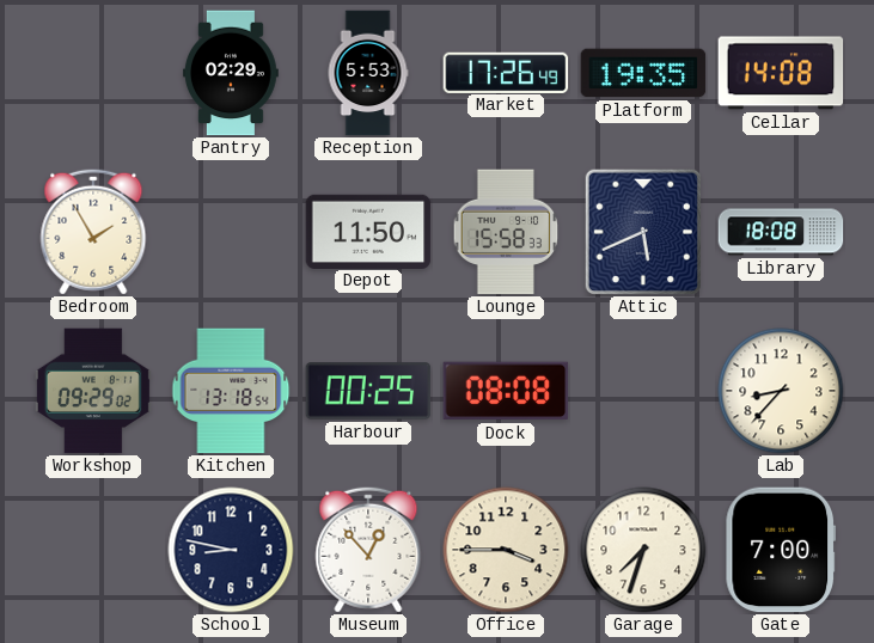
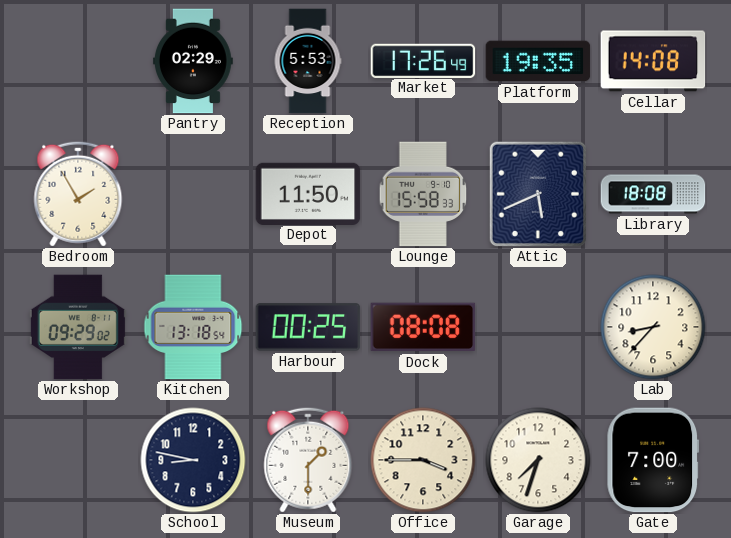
Museum: 12:53 -> 1:30
